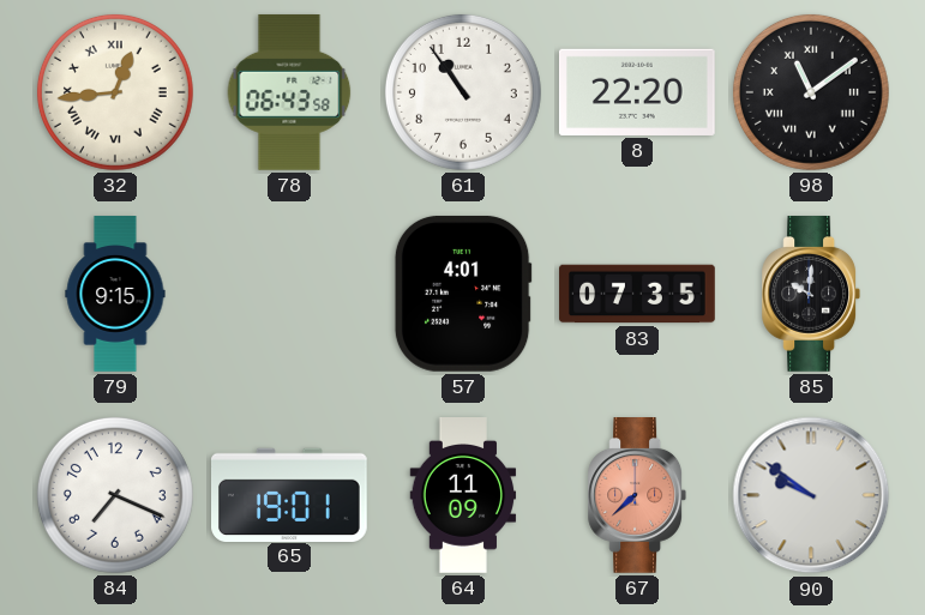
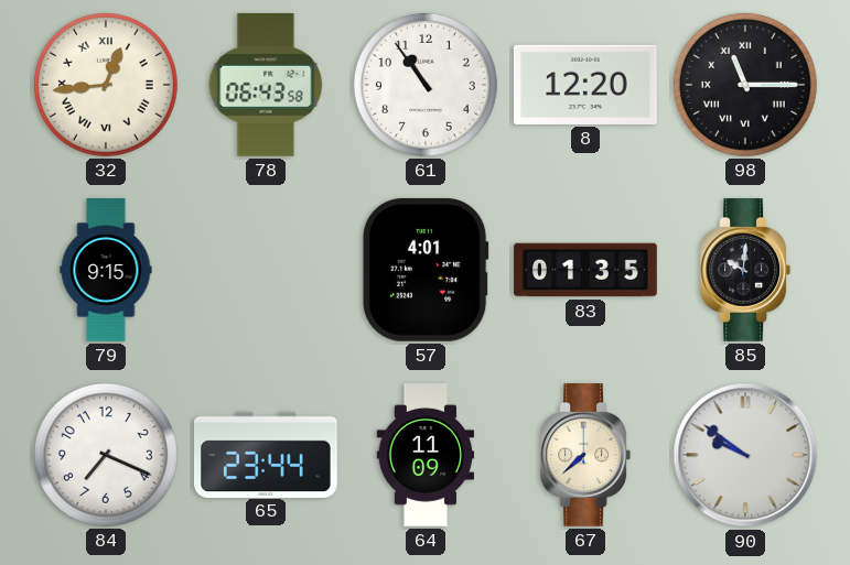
8: 22:20 -> 12:20
98: 11:09 -> 11:15
83: 07:35 -> 01:35
65: 19:01 -> 23:44
67 dial: salmon -> cream
